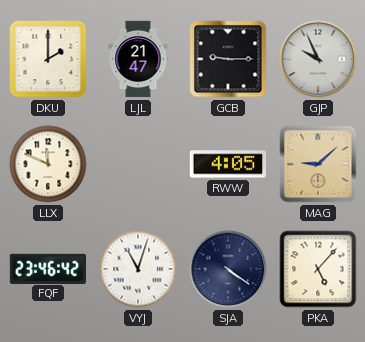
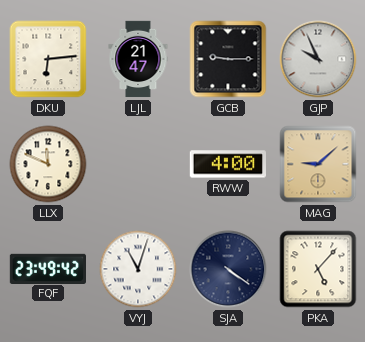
DKU: 2:00 -> 6:14
RWW: 4:05 -> 4:00
FQF: 23:46 -> 23:49
